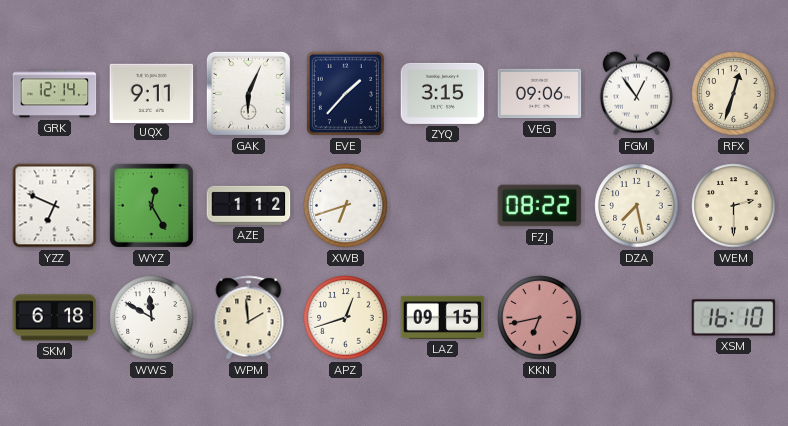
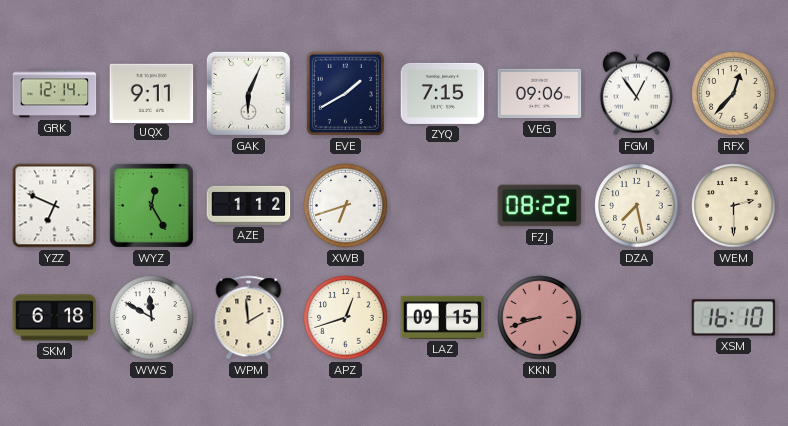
EVE: 1:37 -> 1:40
ZYQ: 3:15 -> 7:15
RFX: 12:33 -> 12:37
KKN: 6:43 -> 8:42
